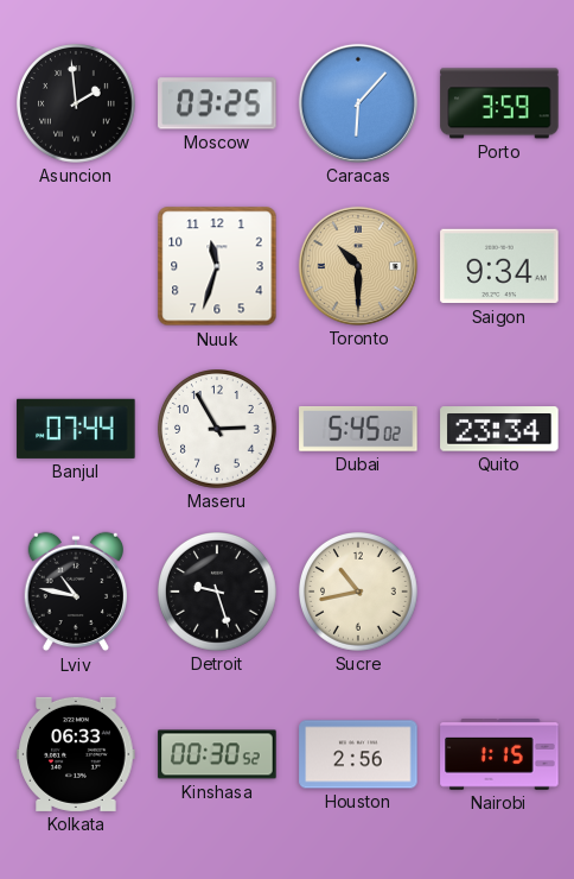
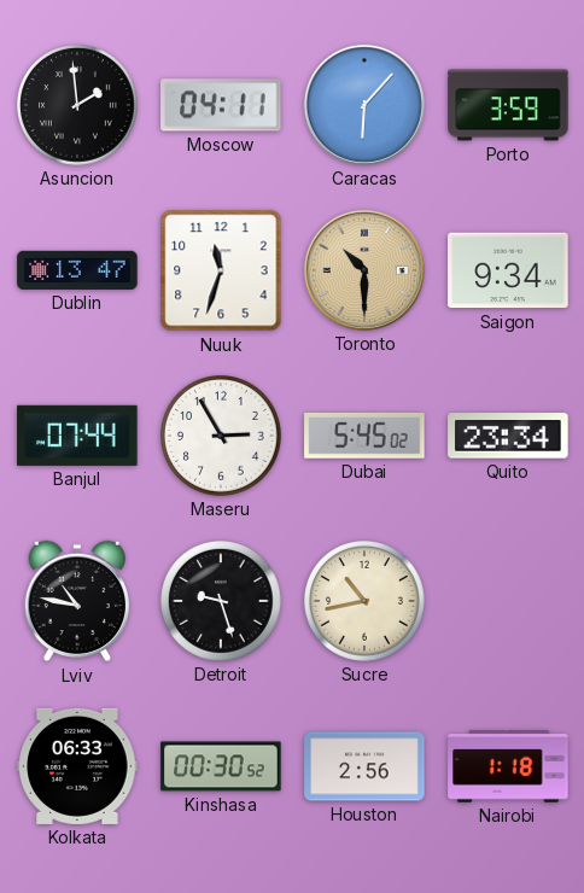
Moscow: 03:25 -> 04:11
Dublin: none -> 13:47
Nairobi: 1:15 -> 1:18
